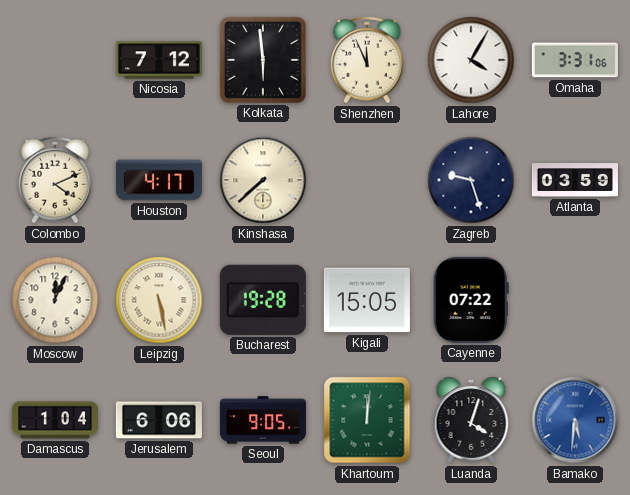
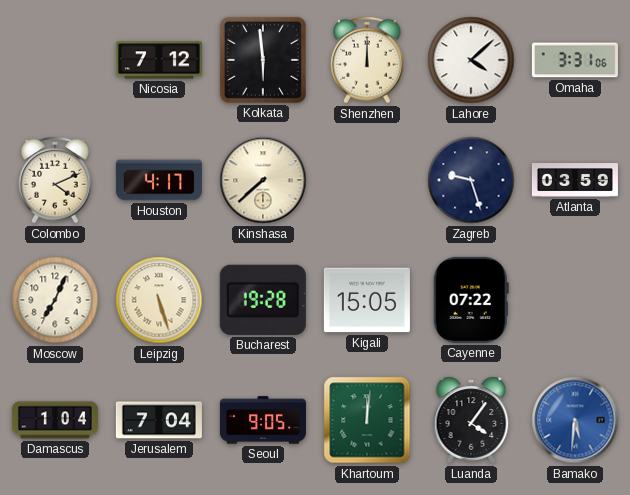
Shenzhen: 11:56 -> 12:00
Lahore: 4:05 -> 4:08
Moscow: 12:04 -> 7:04
Leipzig: 5:28 -> 5:27
Jerusalem: 6:06 -> 7:04
Luanda: 4:03 -> 4:06
